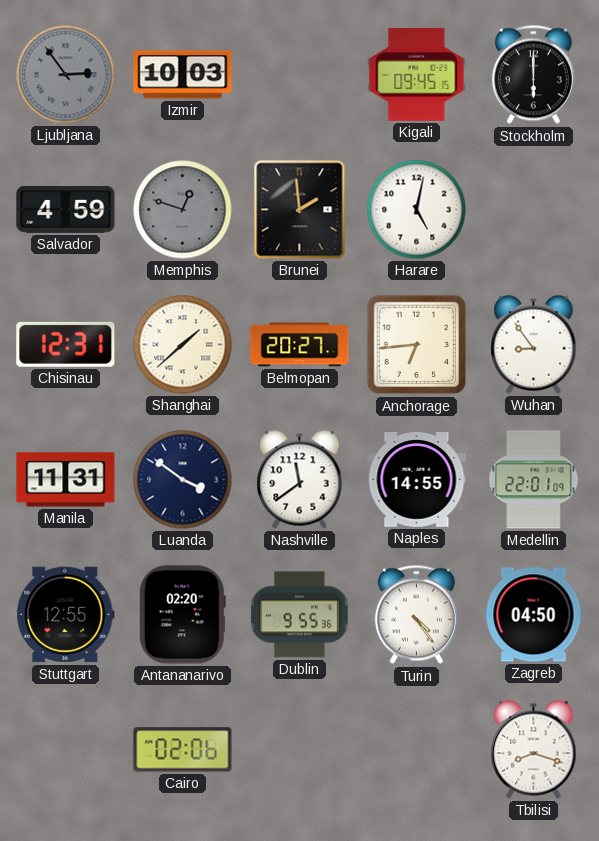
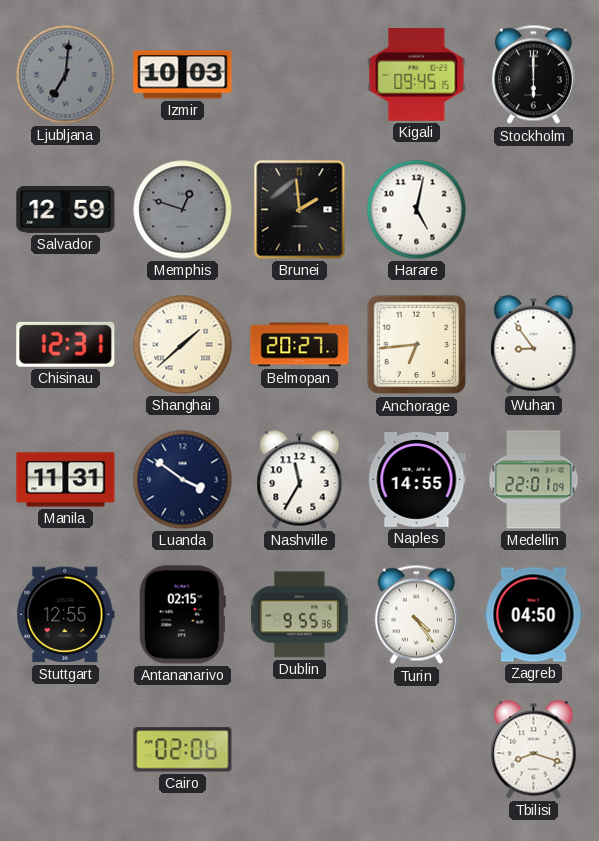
Ljubljana: 2:54 -> 7:01
Salvador: 4:59 -> 12:59
Nashville: 11:39 -> 11:35
Antananarivo: 02:20 -> 02:15
